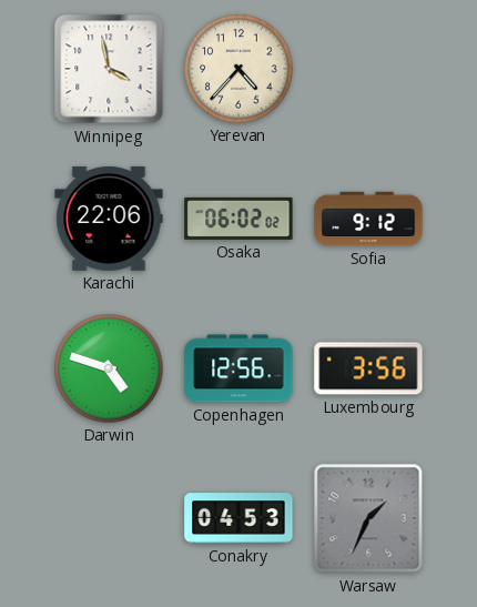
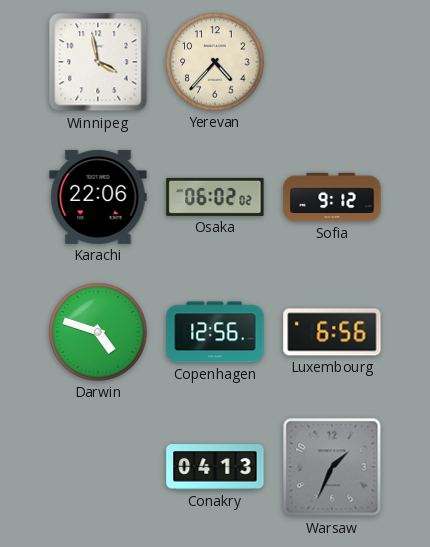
Luxembourg: 3:56 -> 6:56
Conakry: 04:53 -> 04:13
